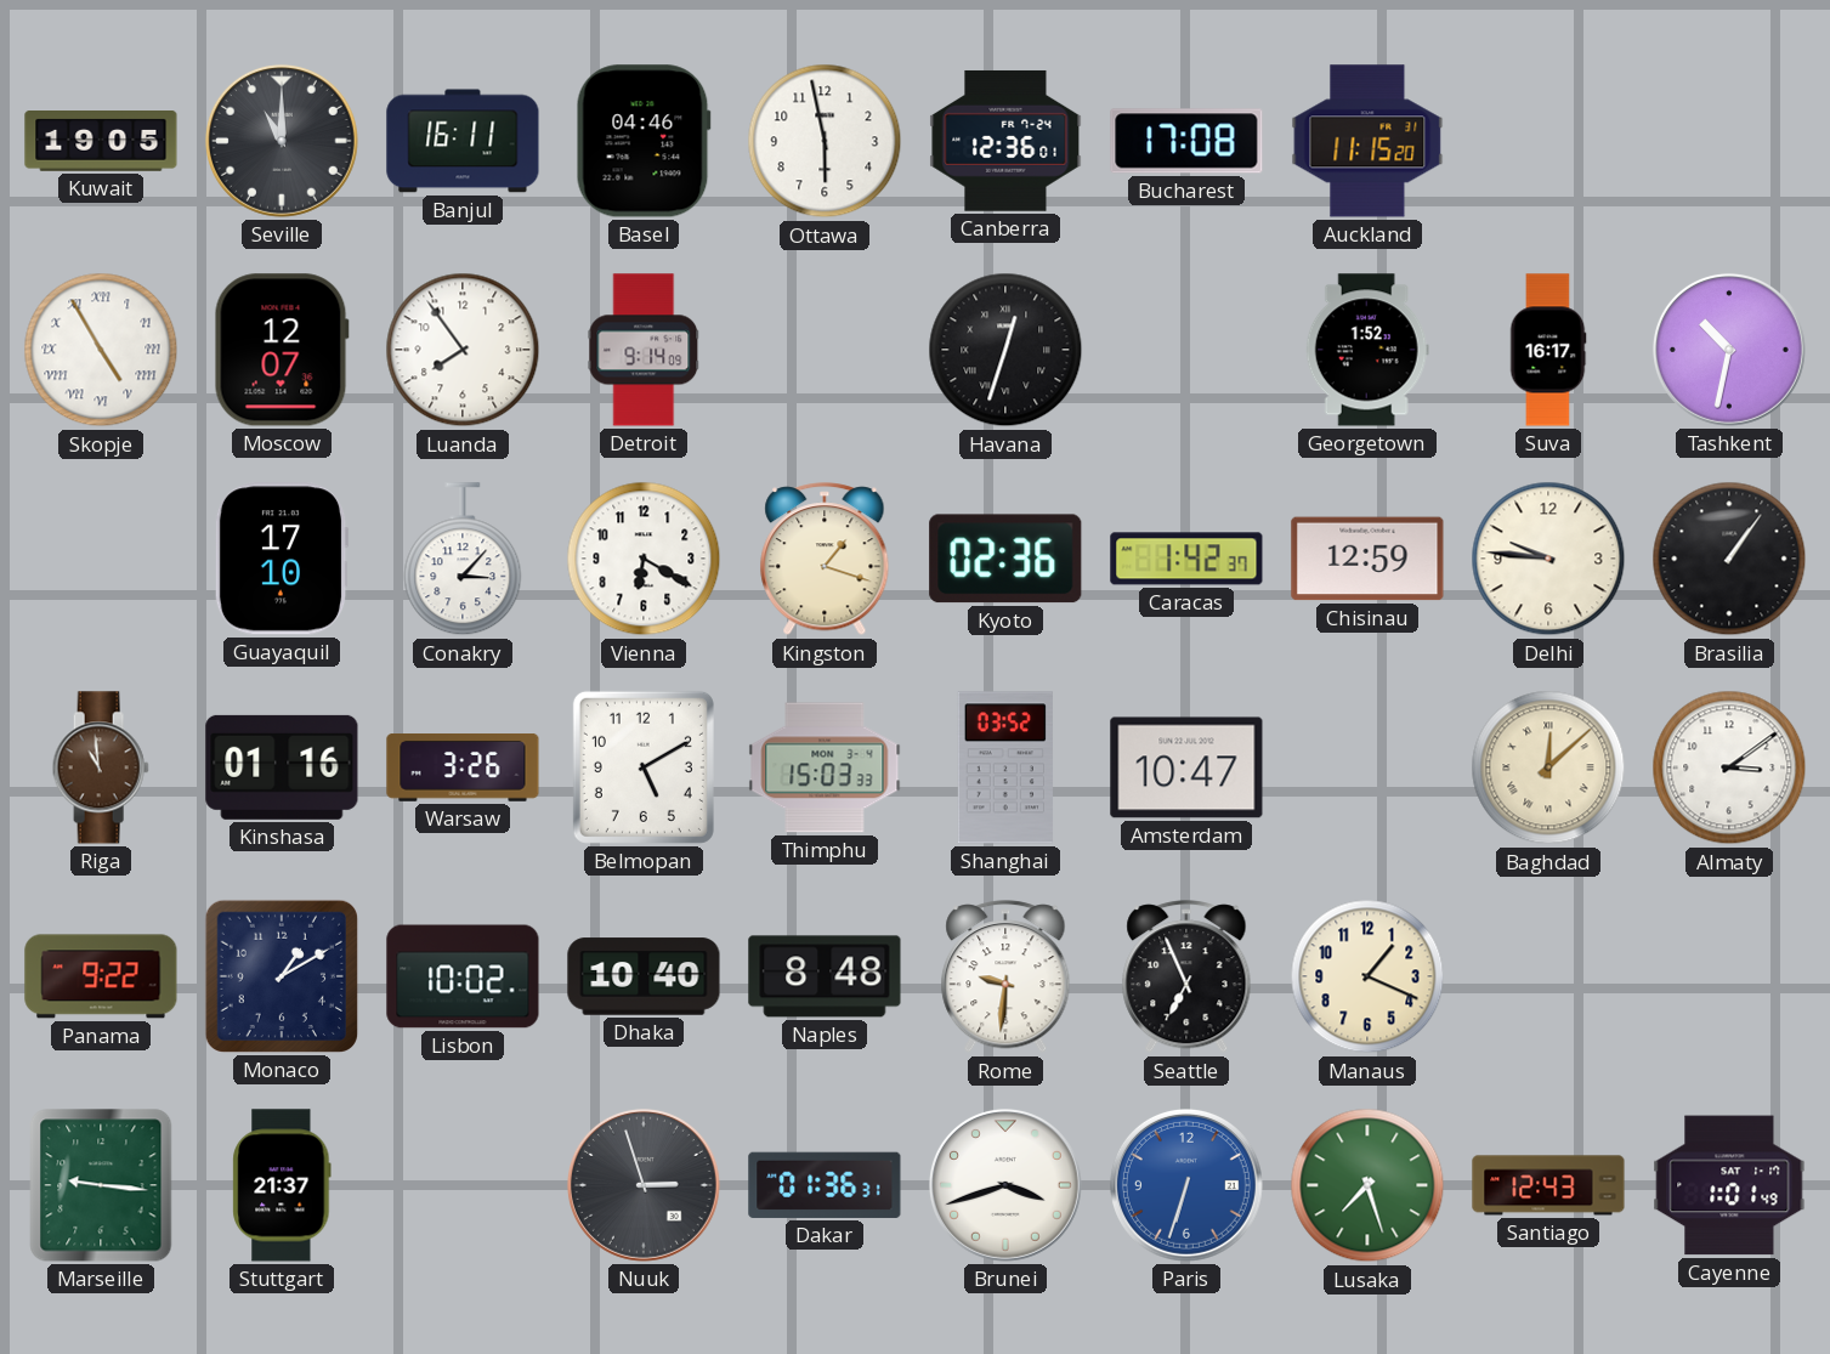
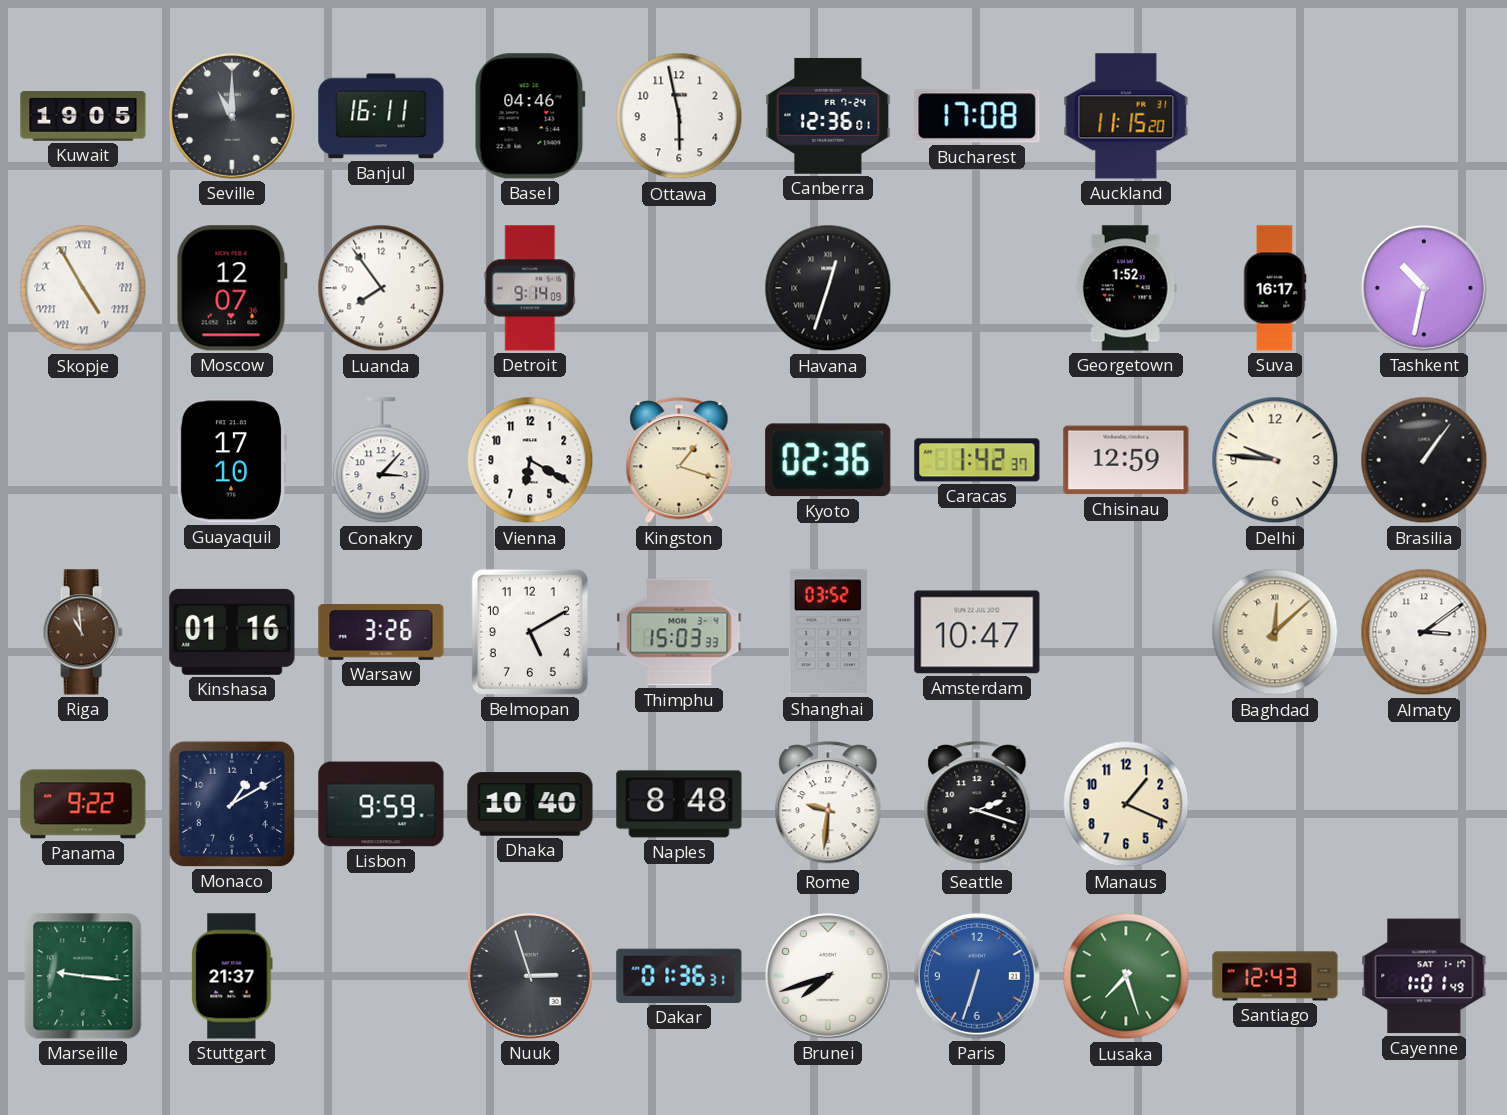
Lisbon: 10:02 -> 9:59
Seattle: 6:56 -> 2:18
Brunei: 3:42 -> 7:42
